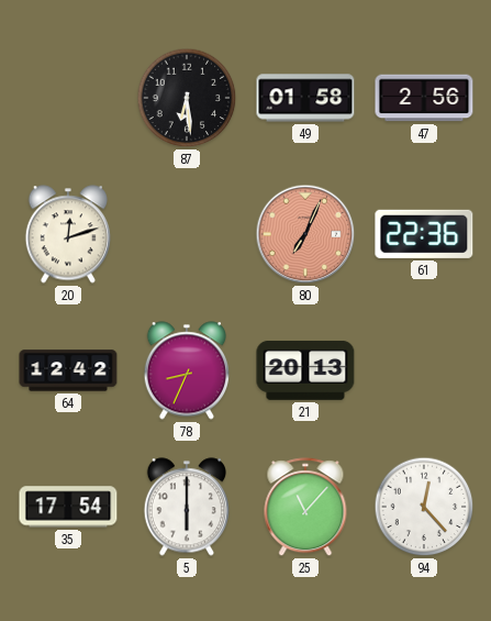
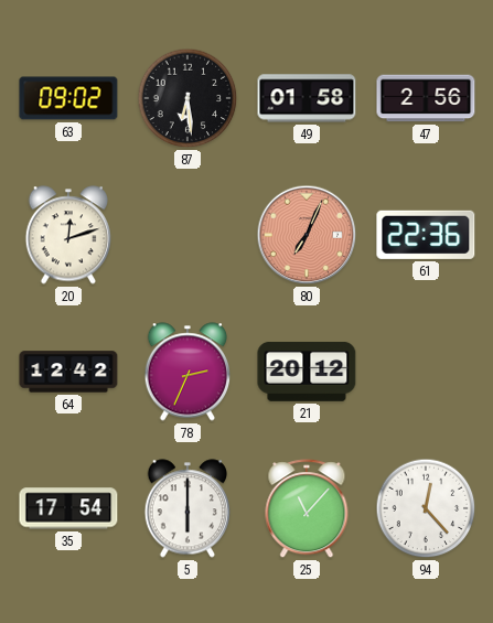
63: none -> 09:02
78: 8:34 -> 2:34
21: 20:13 -> 20:12
